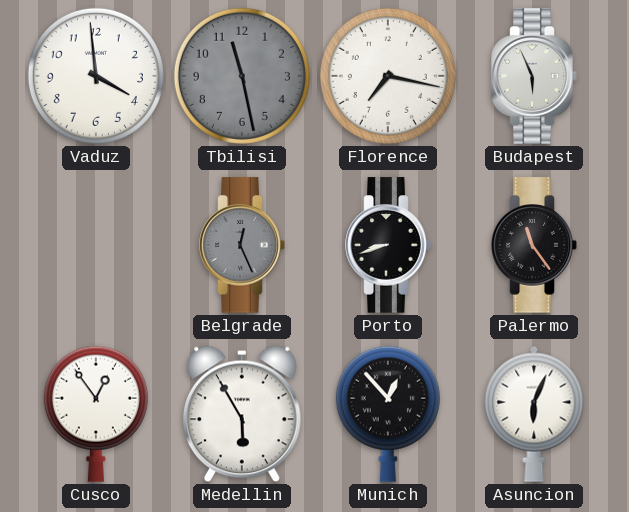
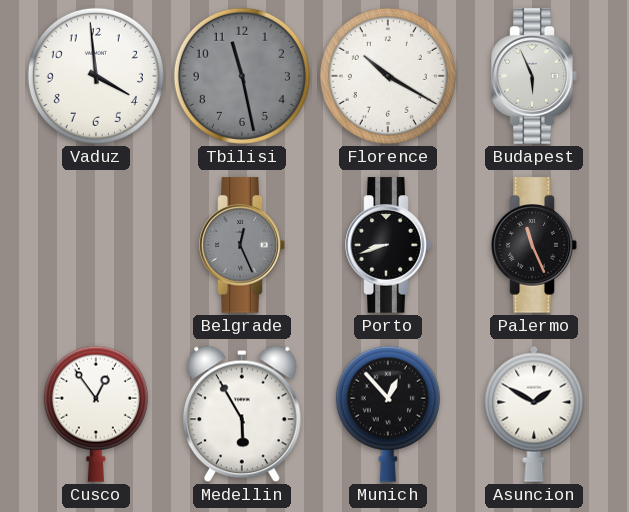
Florence: 7:17 -> 10:20
Palermo: 11:24 -> 11:26
Asuncion: 6:04 -> 1:50
